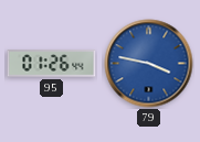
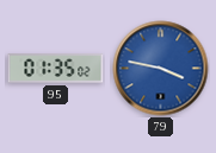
95: 01:26 -> 01:35
